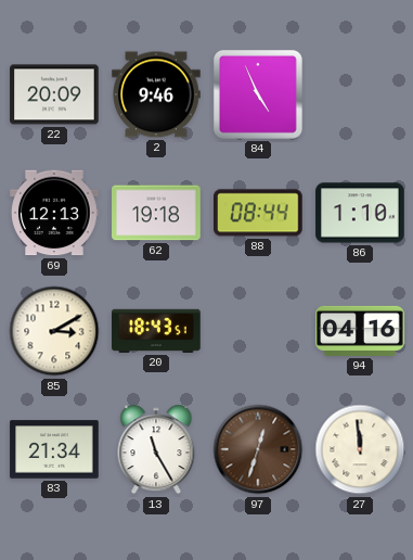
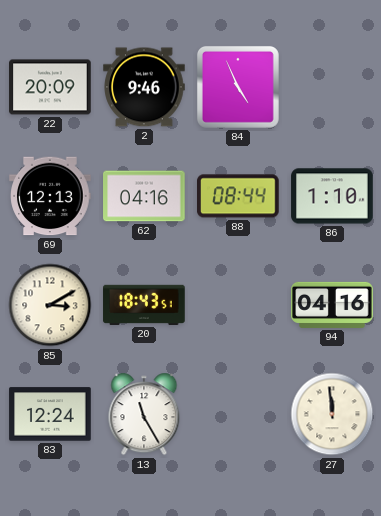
62: 19:18 -> 04:16
83: 21:34 -> 12:24
97: 12:33 -> none
